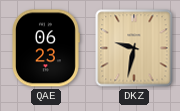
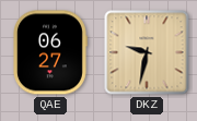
QAE: 06:23 -> 06:27
